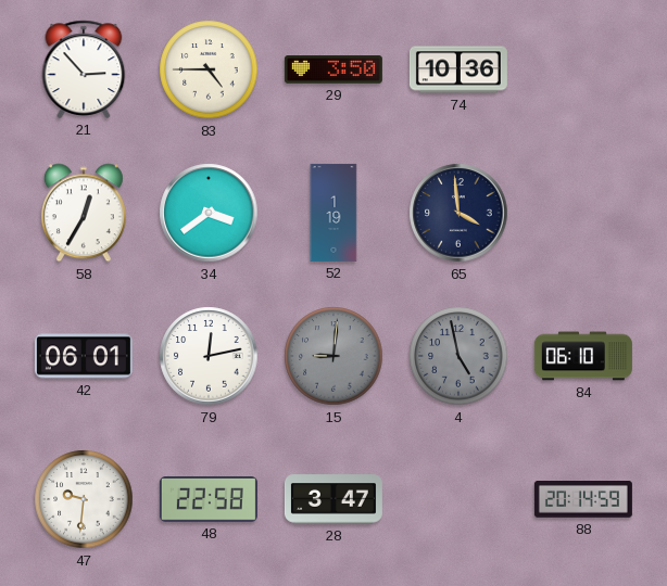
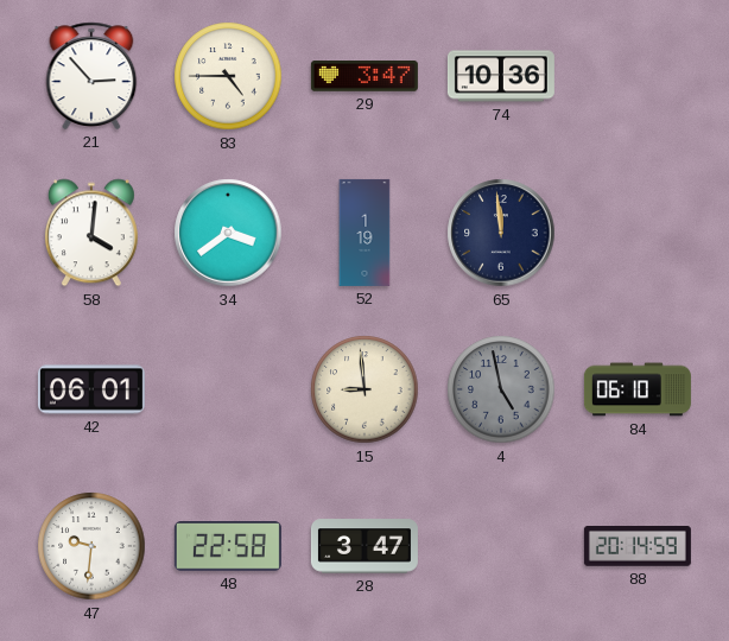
29: 3:50 -> 3:47
58: 12:35 -> 4:01
65: 3:59 -> 11:59
79: 12:13 -> none
15: 9:01 -> 8:59
15 dial: grey -> cream
